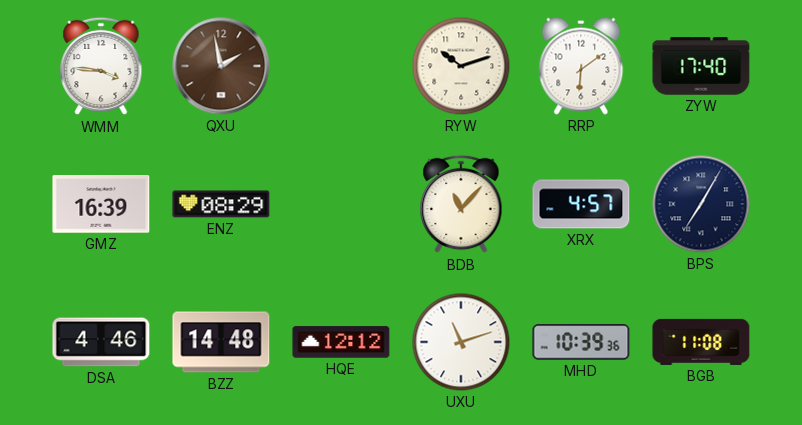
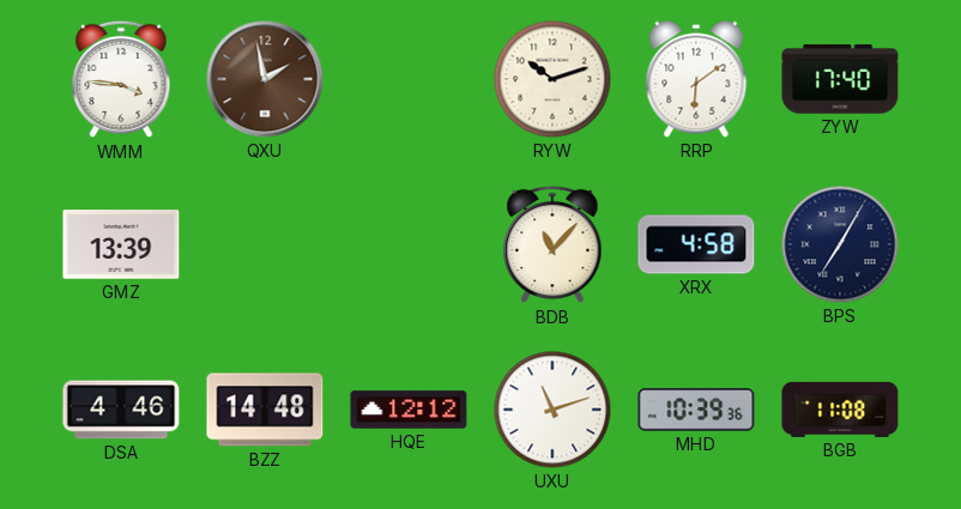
GMZ: 16:39 -> 13:39
ENZ: 08:29 -> none
XRX: 4:57 -> 4:58
